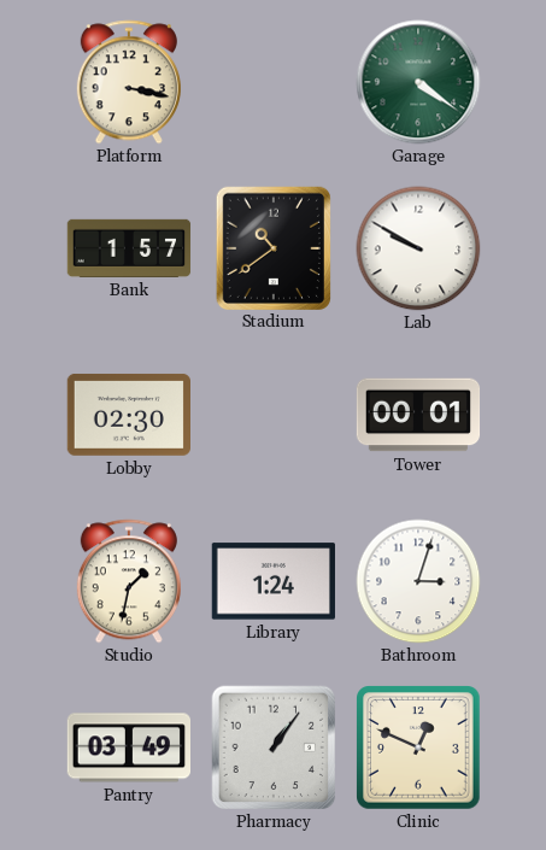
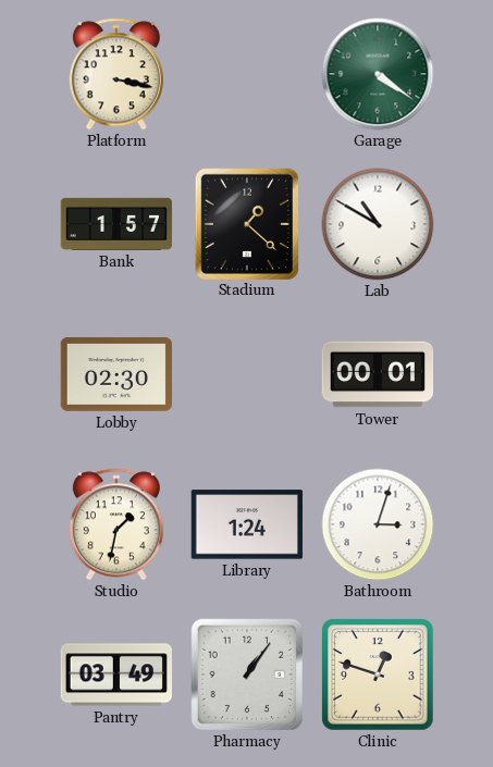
Stadium: 10:39 -> 1:22
Lab: 9:50 -> 10:50
Clinic: 12:49 -> 12:48
